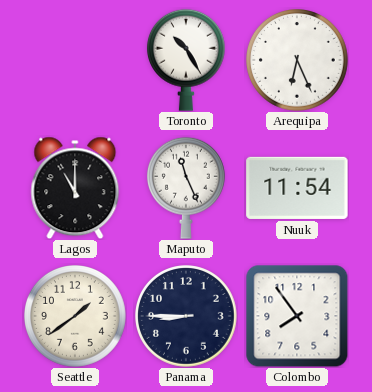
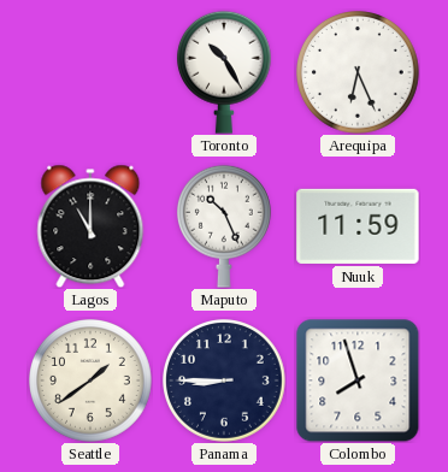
Maputo: 11:26 -> 10:26
Nuuk: 11:54 -> 11:59
Colombo: 7:54 -> 7:57
